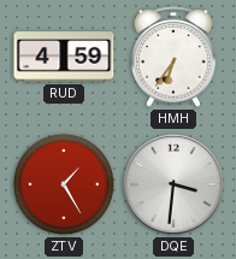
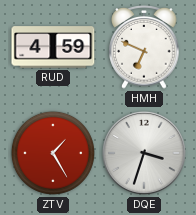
HMH: 6:36 -> 6:49
DQE: 3:31 -> 3:33
